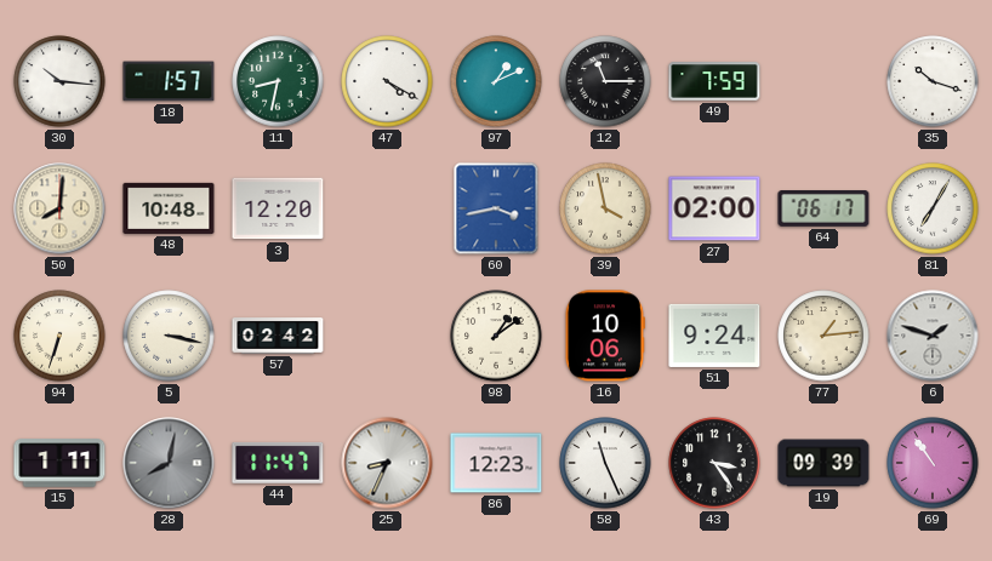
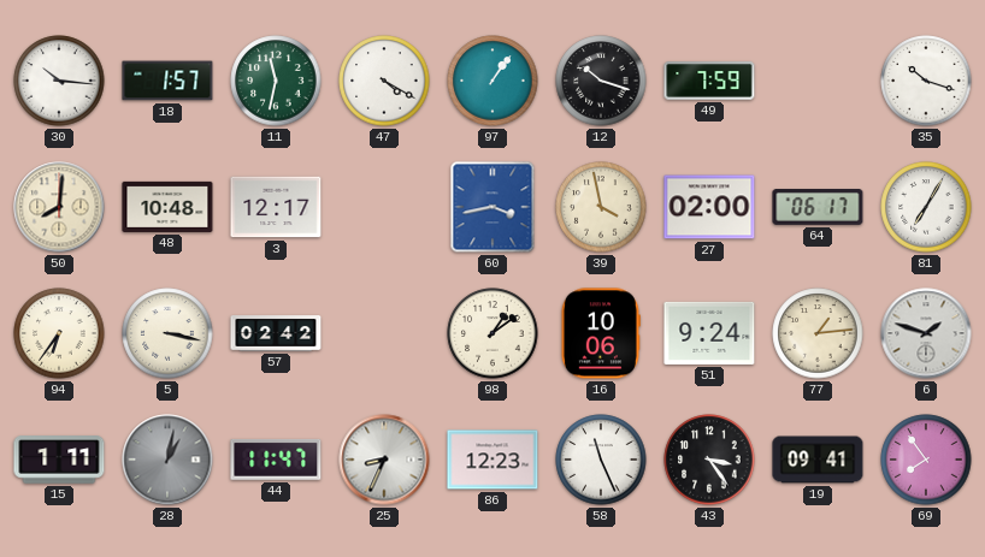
11: 8:32 -> 11:32
97: 1:11 -> 1:06
12: 11:15 -> 10:18
3: 12:20 -> 12:17
94: 6:33 -> 6:36
28: 8:02 -> 1:02
19: 09:39 -> 09:41
69: 10:54 -> 7:54
